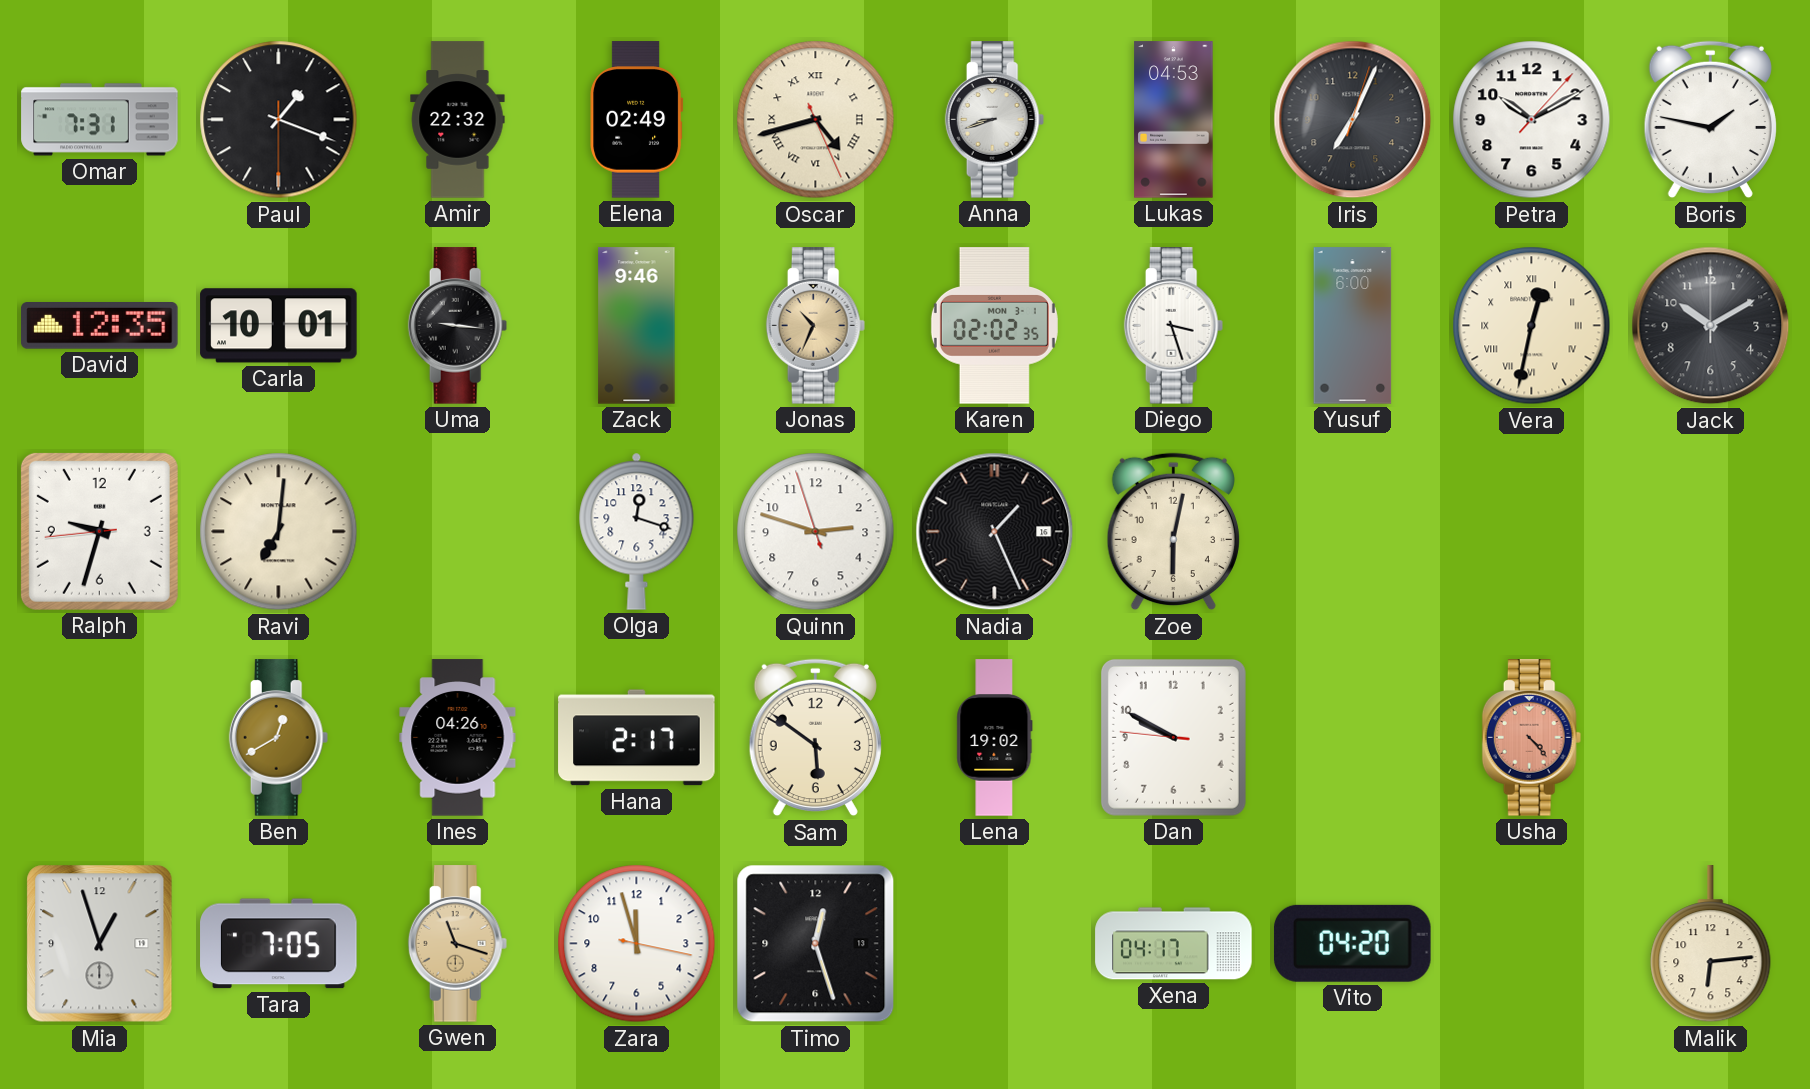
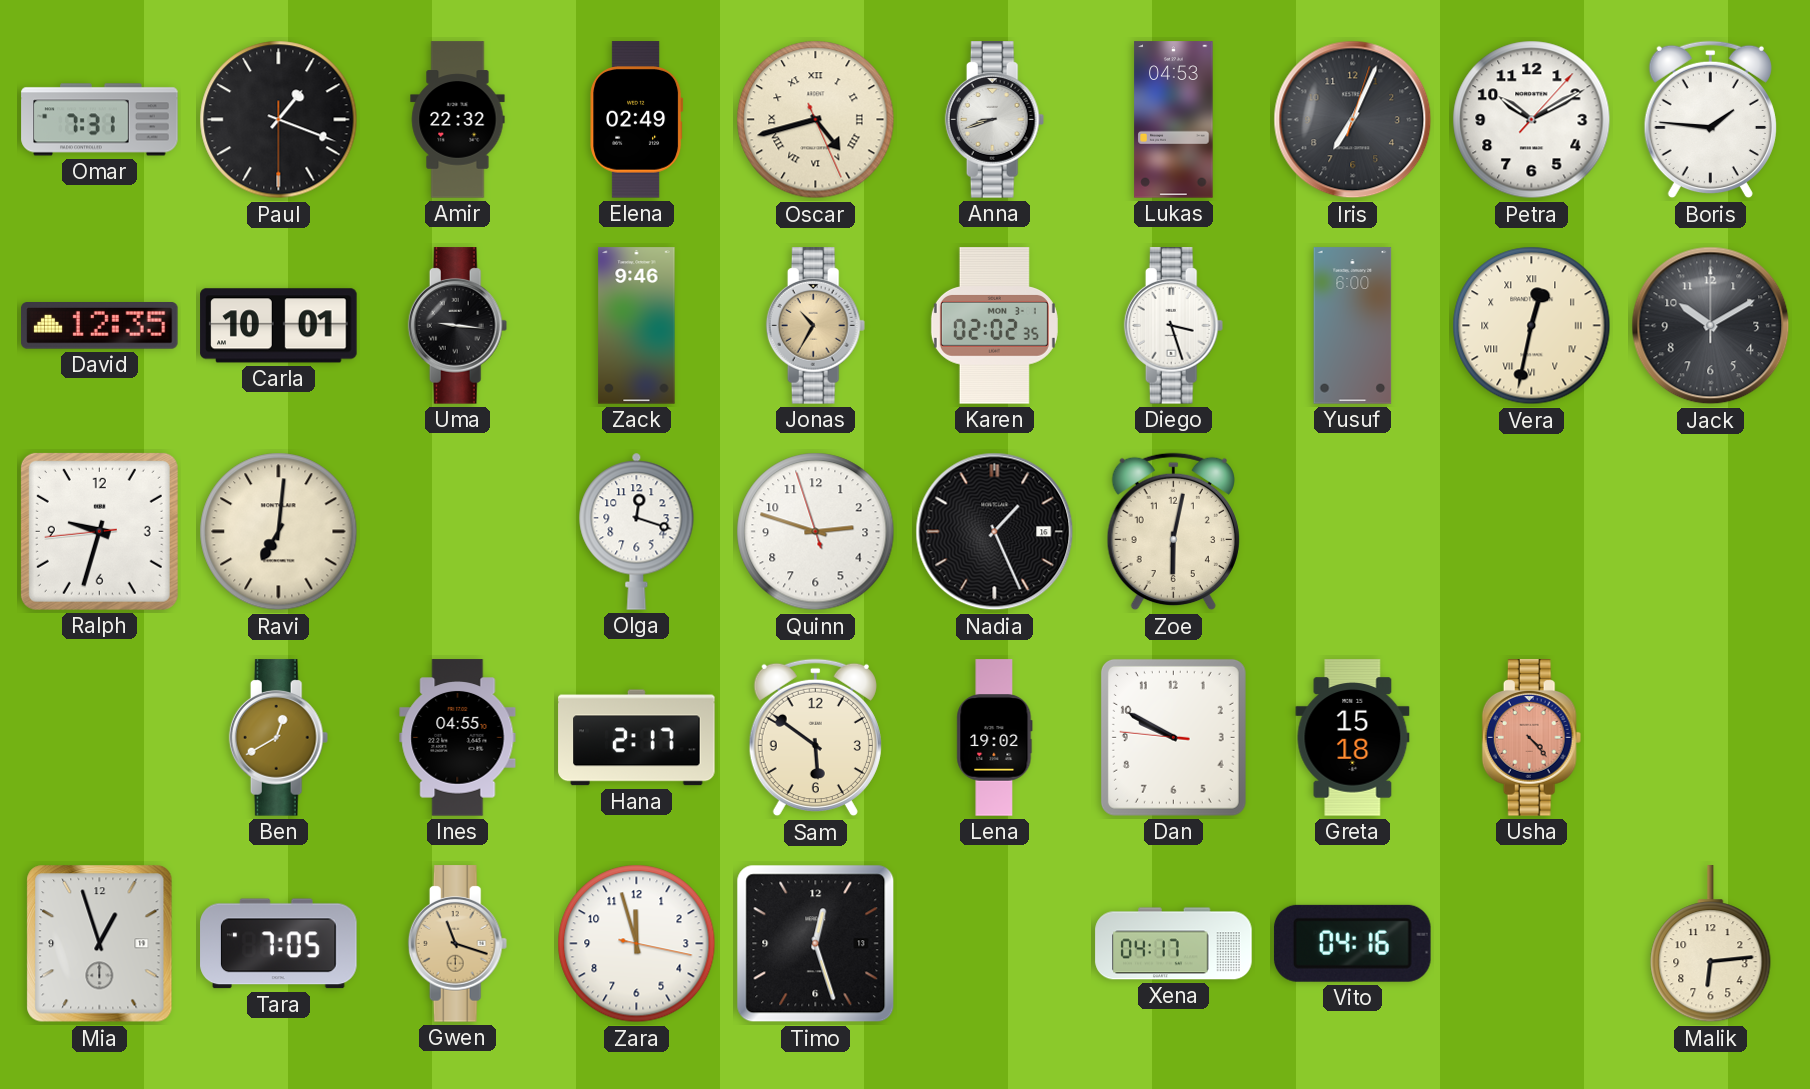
Boris: 1:47 -> 1:46
Jonas: 10:34 -> 10:35
Ines: 04:26 -> 04:55
Greta: none -> 15:18
Vito: 04:20 -> 04:16
